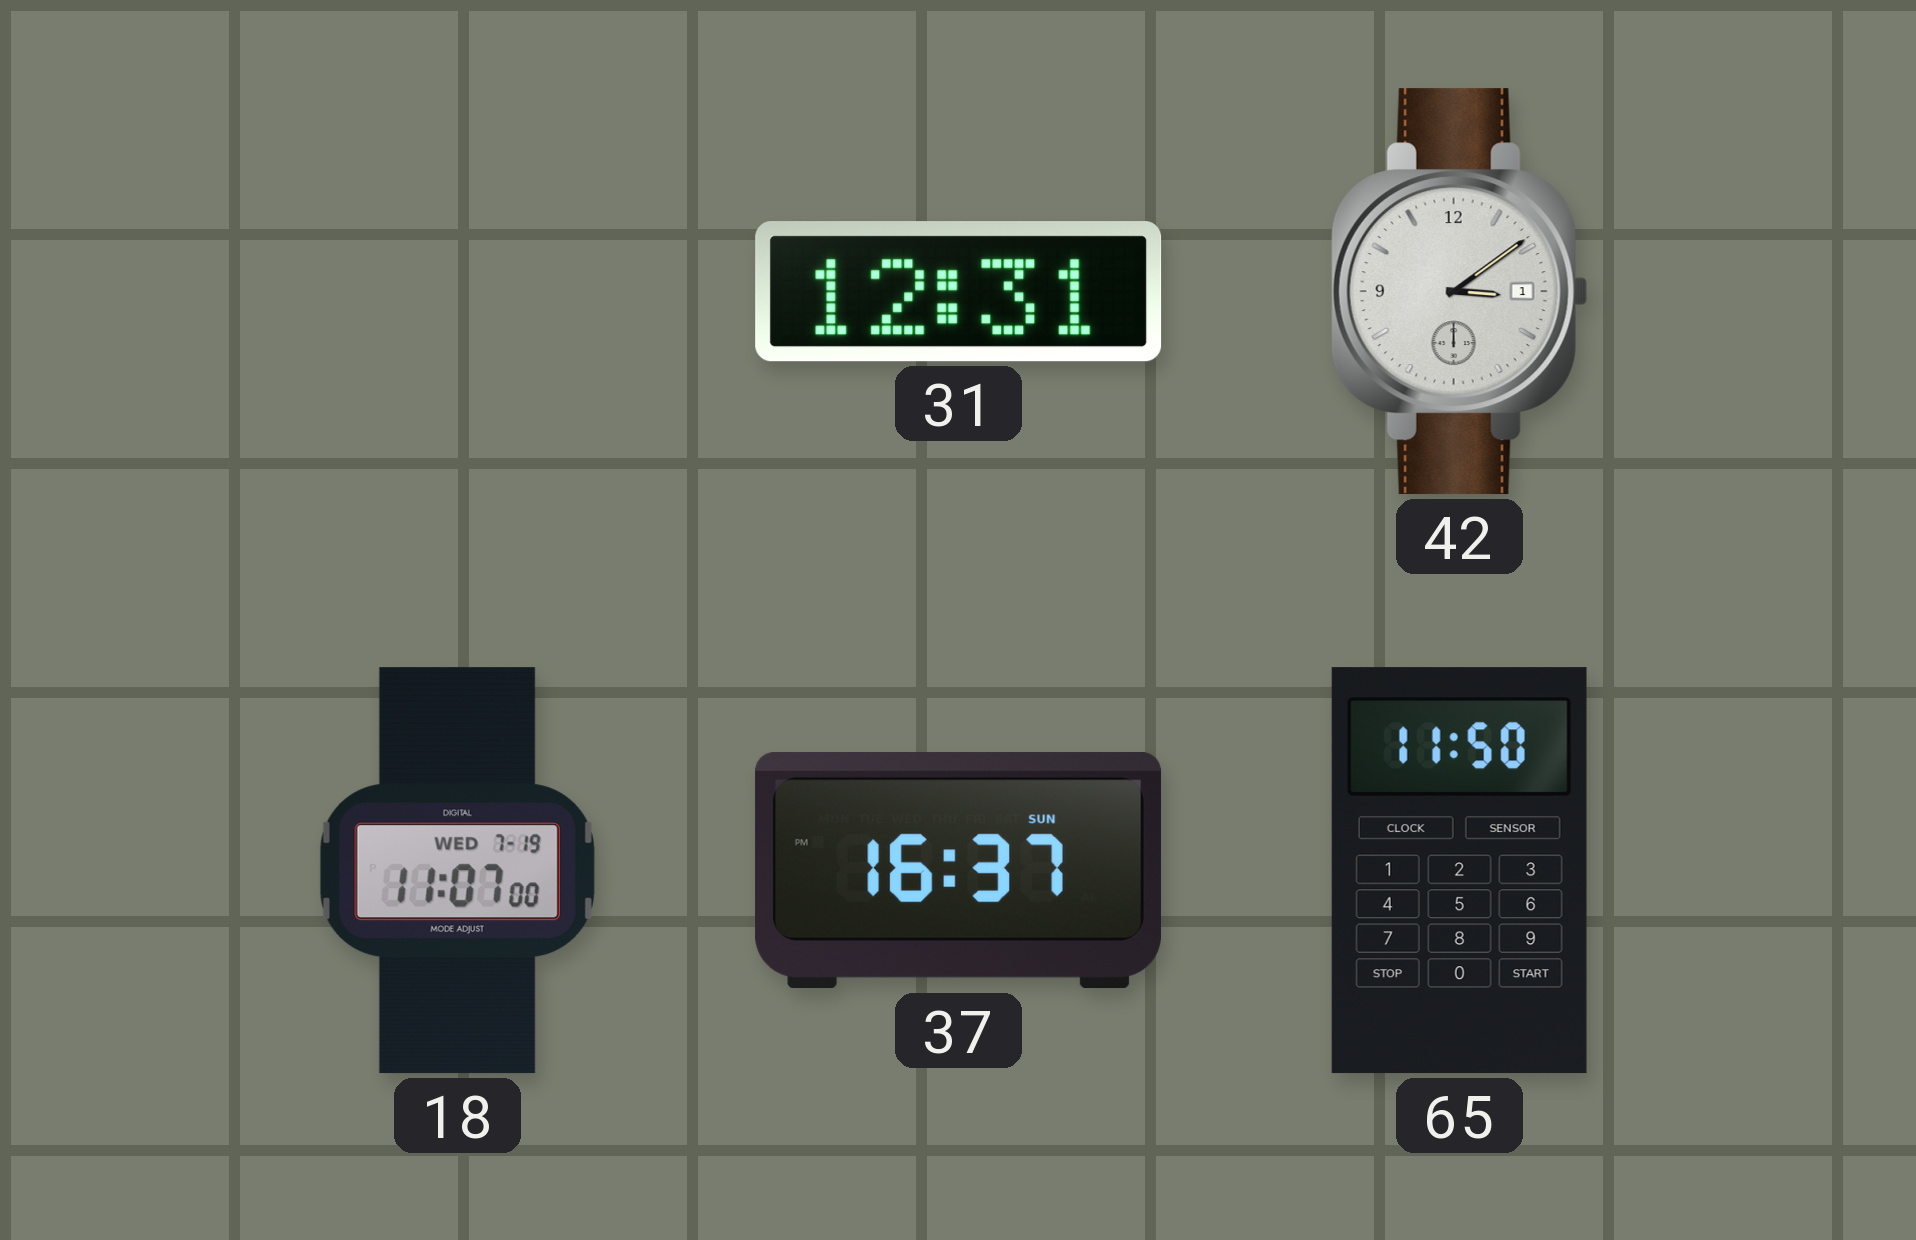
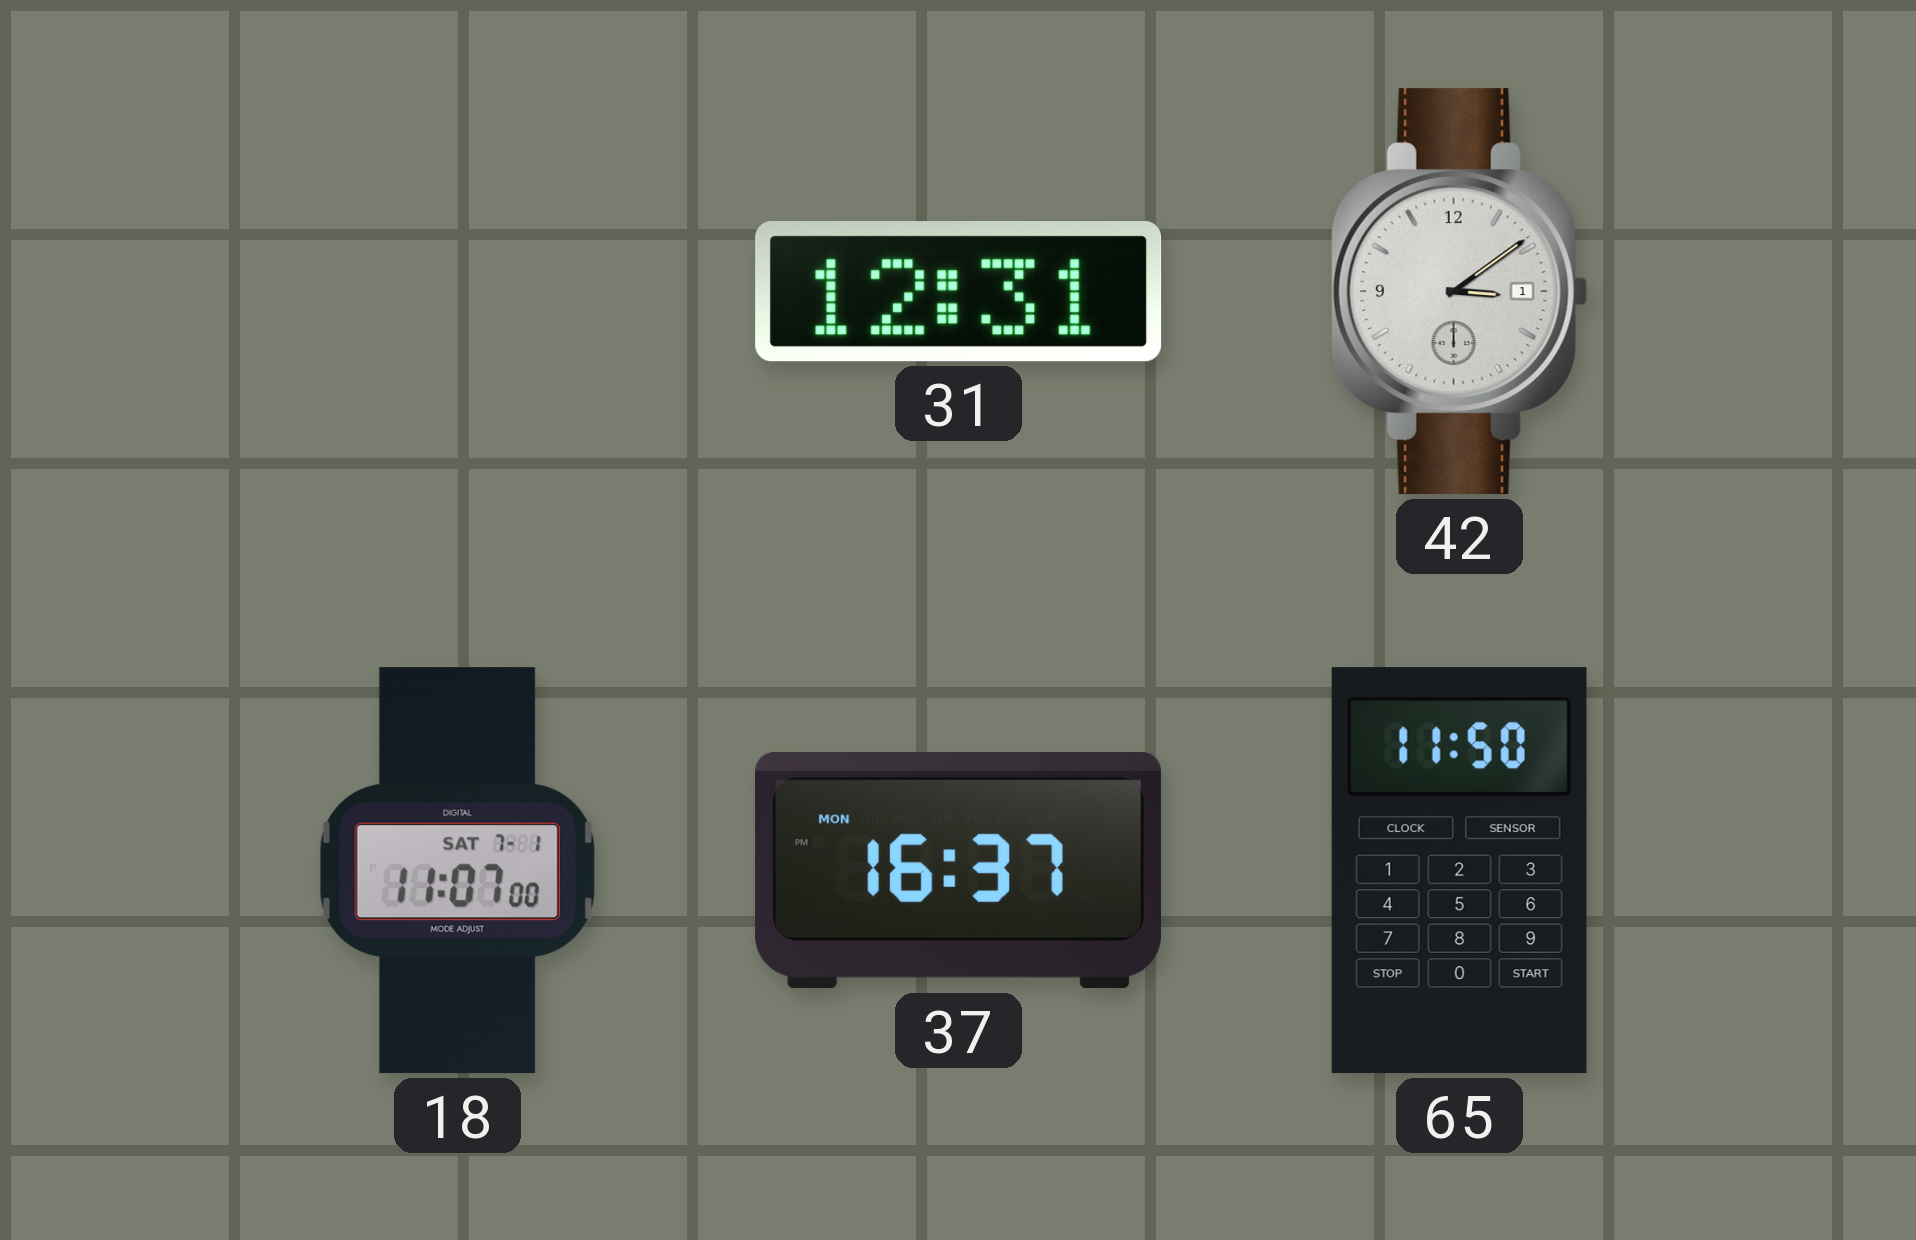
18 date: WED 7-19 -> SAT 7-1
37 date: SUN -> MON
